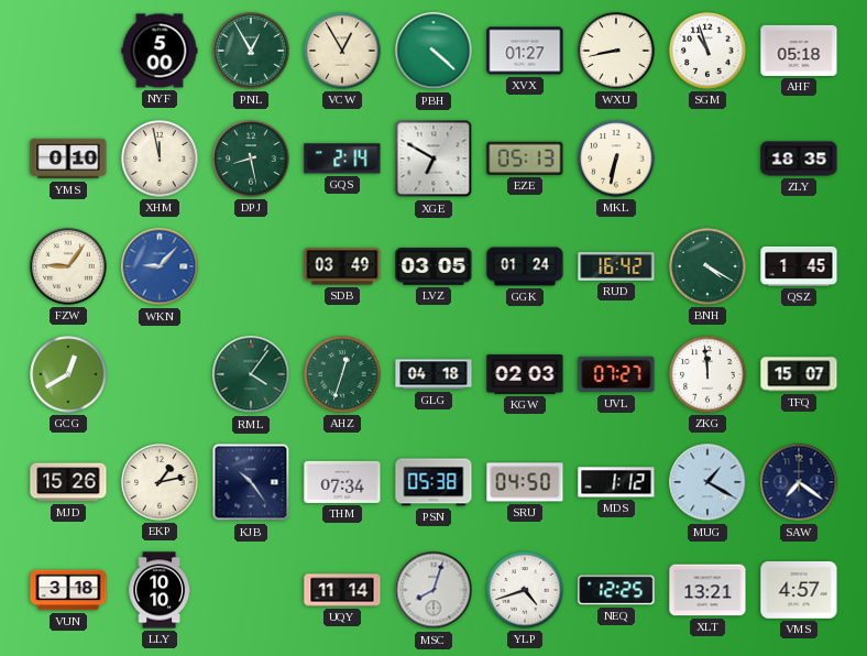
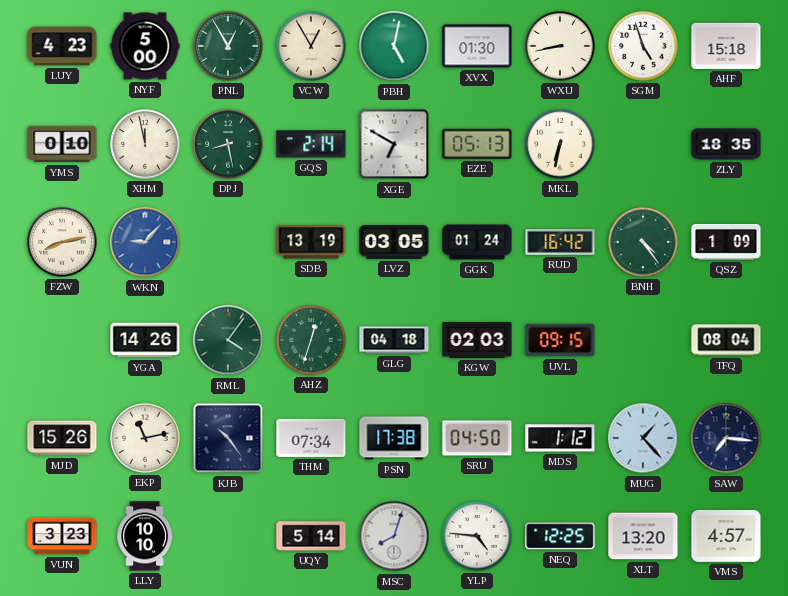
LUY: none -> 4:23
PBH: 4:22 -> 5:02
XVX: 01:27 -> 01:30
SGM: 10:57 -> 4:57
AHF: 05:18 -> 15:18
FZW: 9:06 -> 8:13
SDB: 03:49 -> 13:19
BNH: 4:20 -> 4:24
QSZ: 1:45 -> 1:09
GCG: 12:40 -> none
YGA: none -> 14:26
UVL: 07:27 -> 09:15
ZKG: 11:59 -> none
TFQ: 15:07 -> 08:04
EKP: 1:13 -> 11:13
PSN: 05:38 -> 17:38
MUG: 1:20 -> 1:23
SAW: 7:21 -> 7:16
VUN: 3:18 -> 3:23
UQY: 11:14 -> 5:14
YLP: 4:42 -> 4:46
XLT: 13:21 -> 13:20
